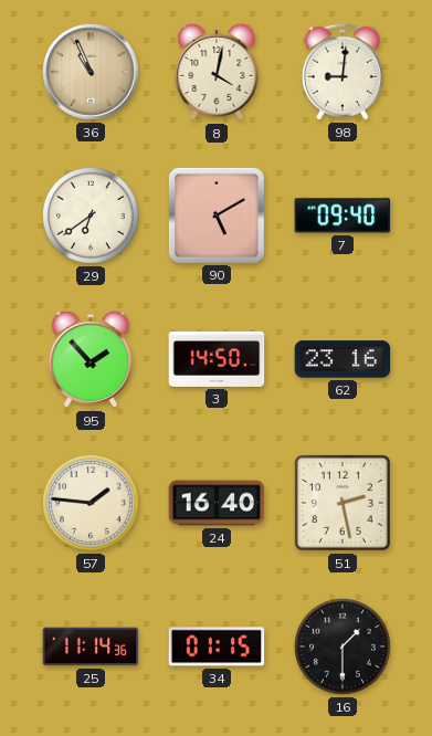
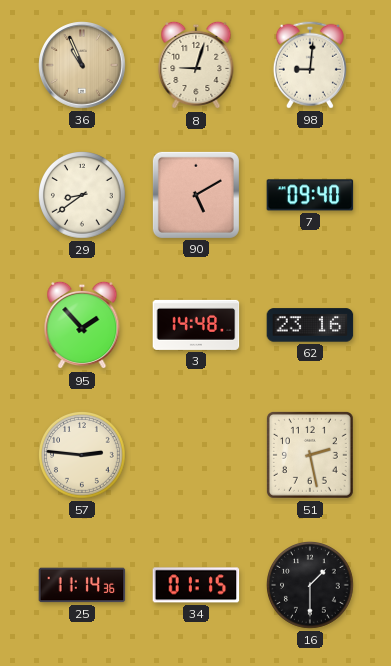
8: 4:02 -> 9:03
29: 6:39 -> 8:39
3: 14:50 -> 14:48
57: 1:46 -> 2:46
24: 16:40 -> none
